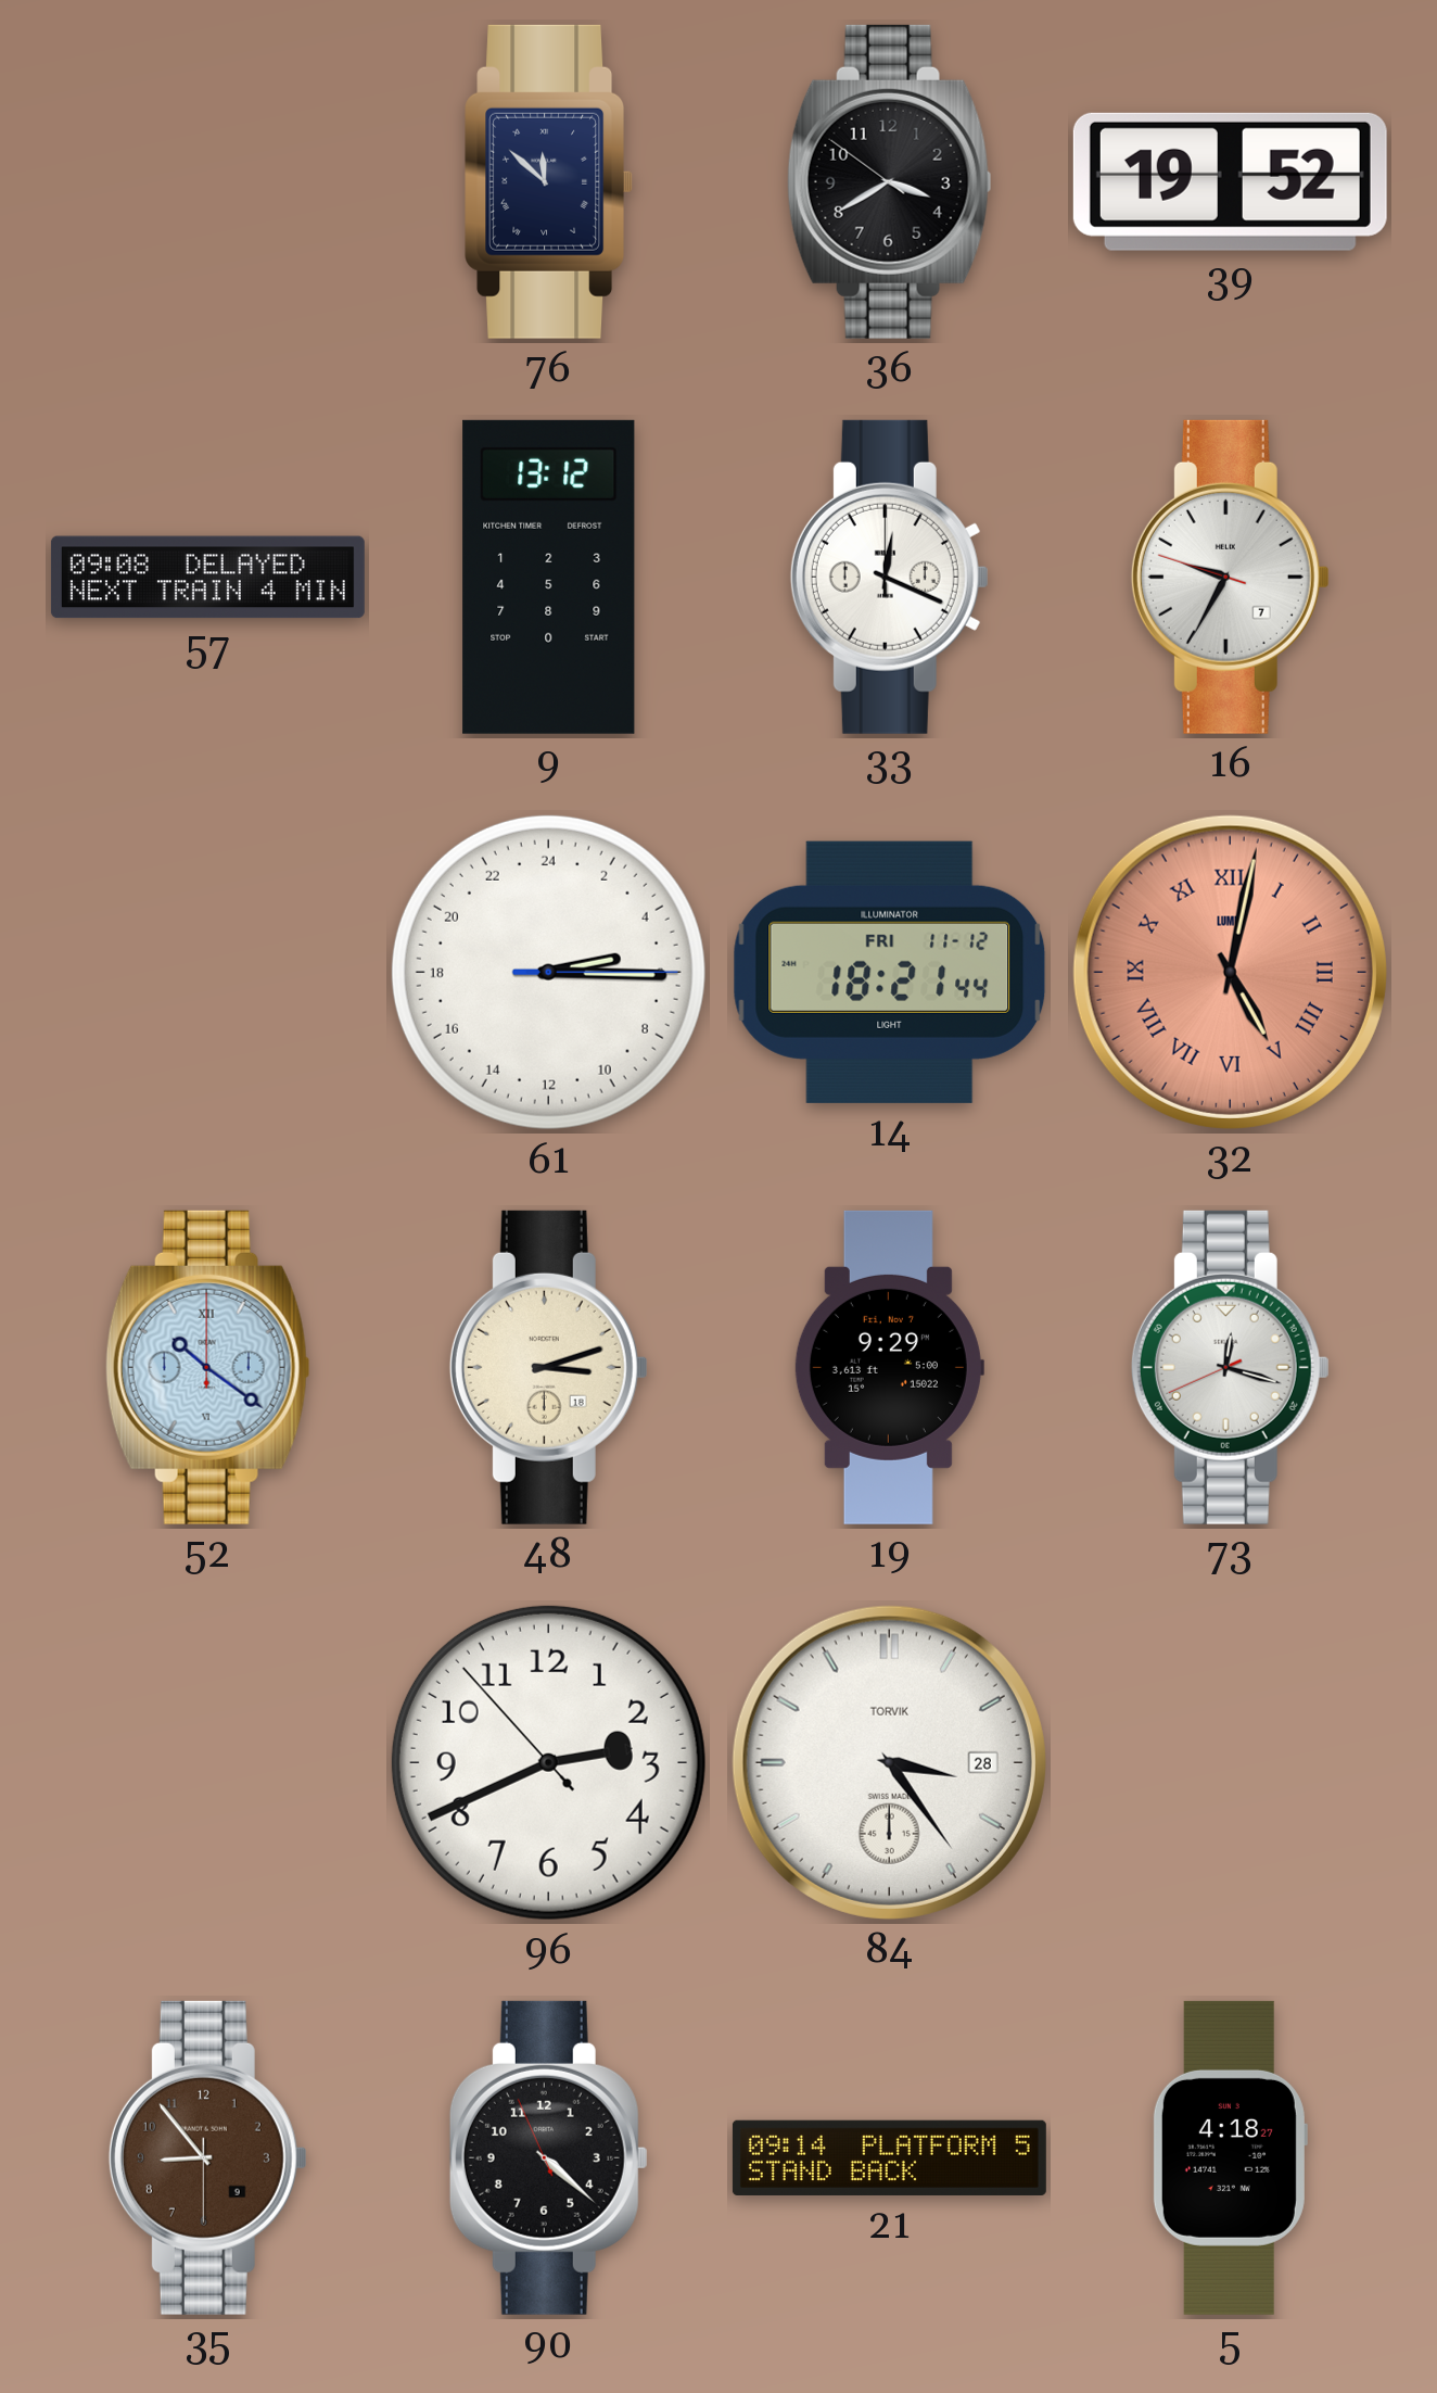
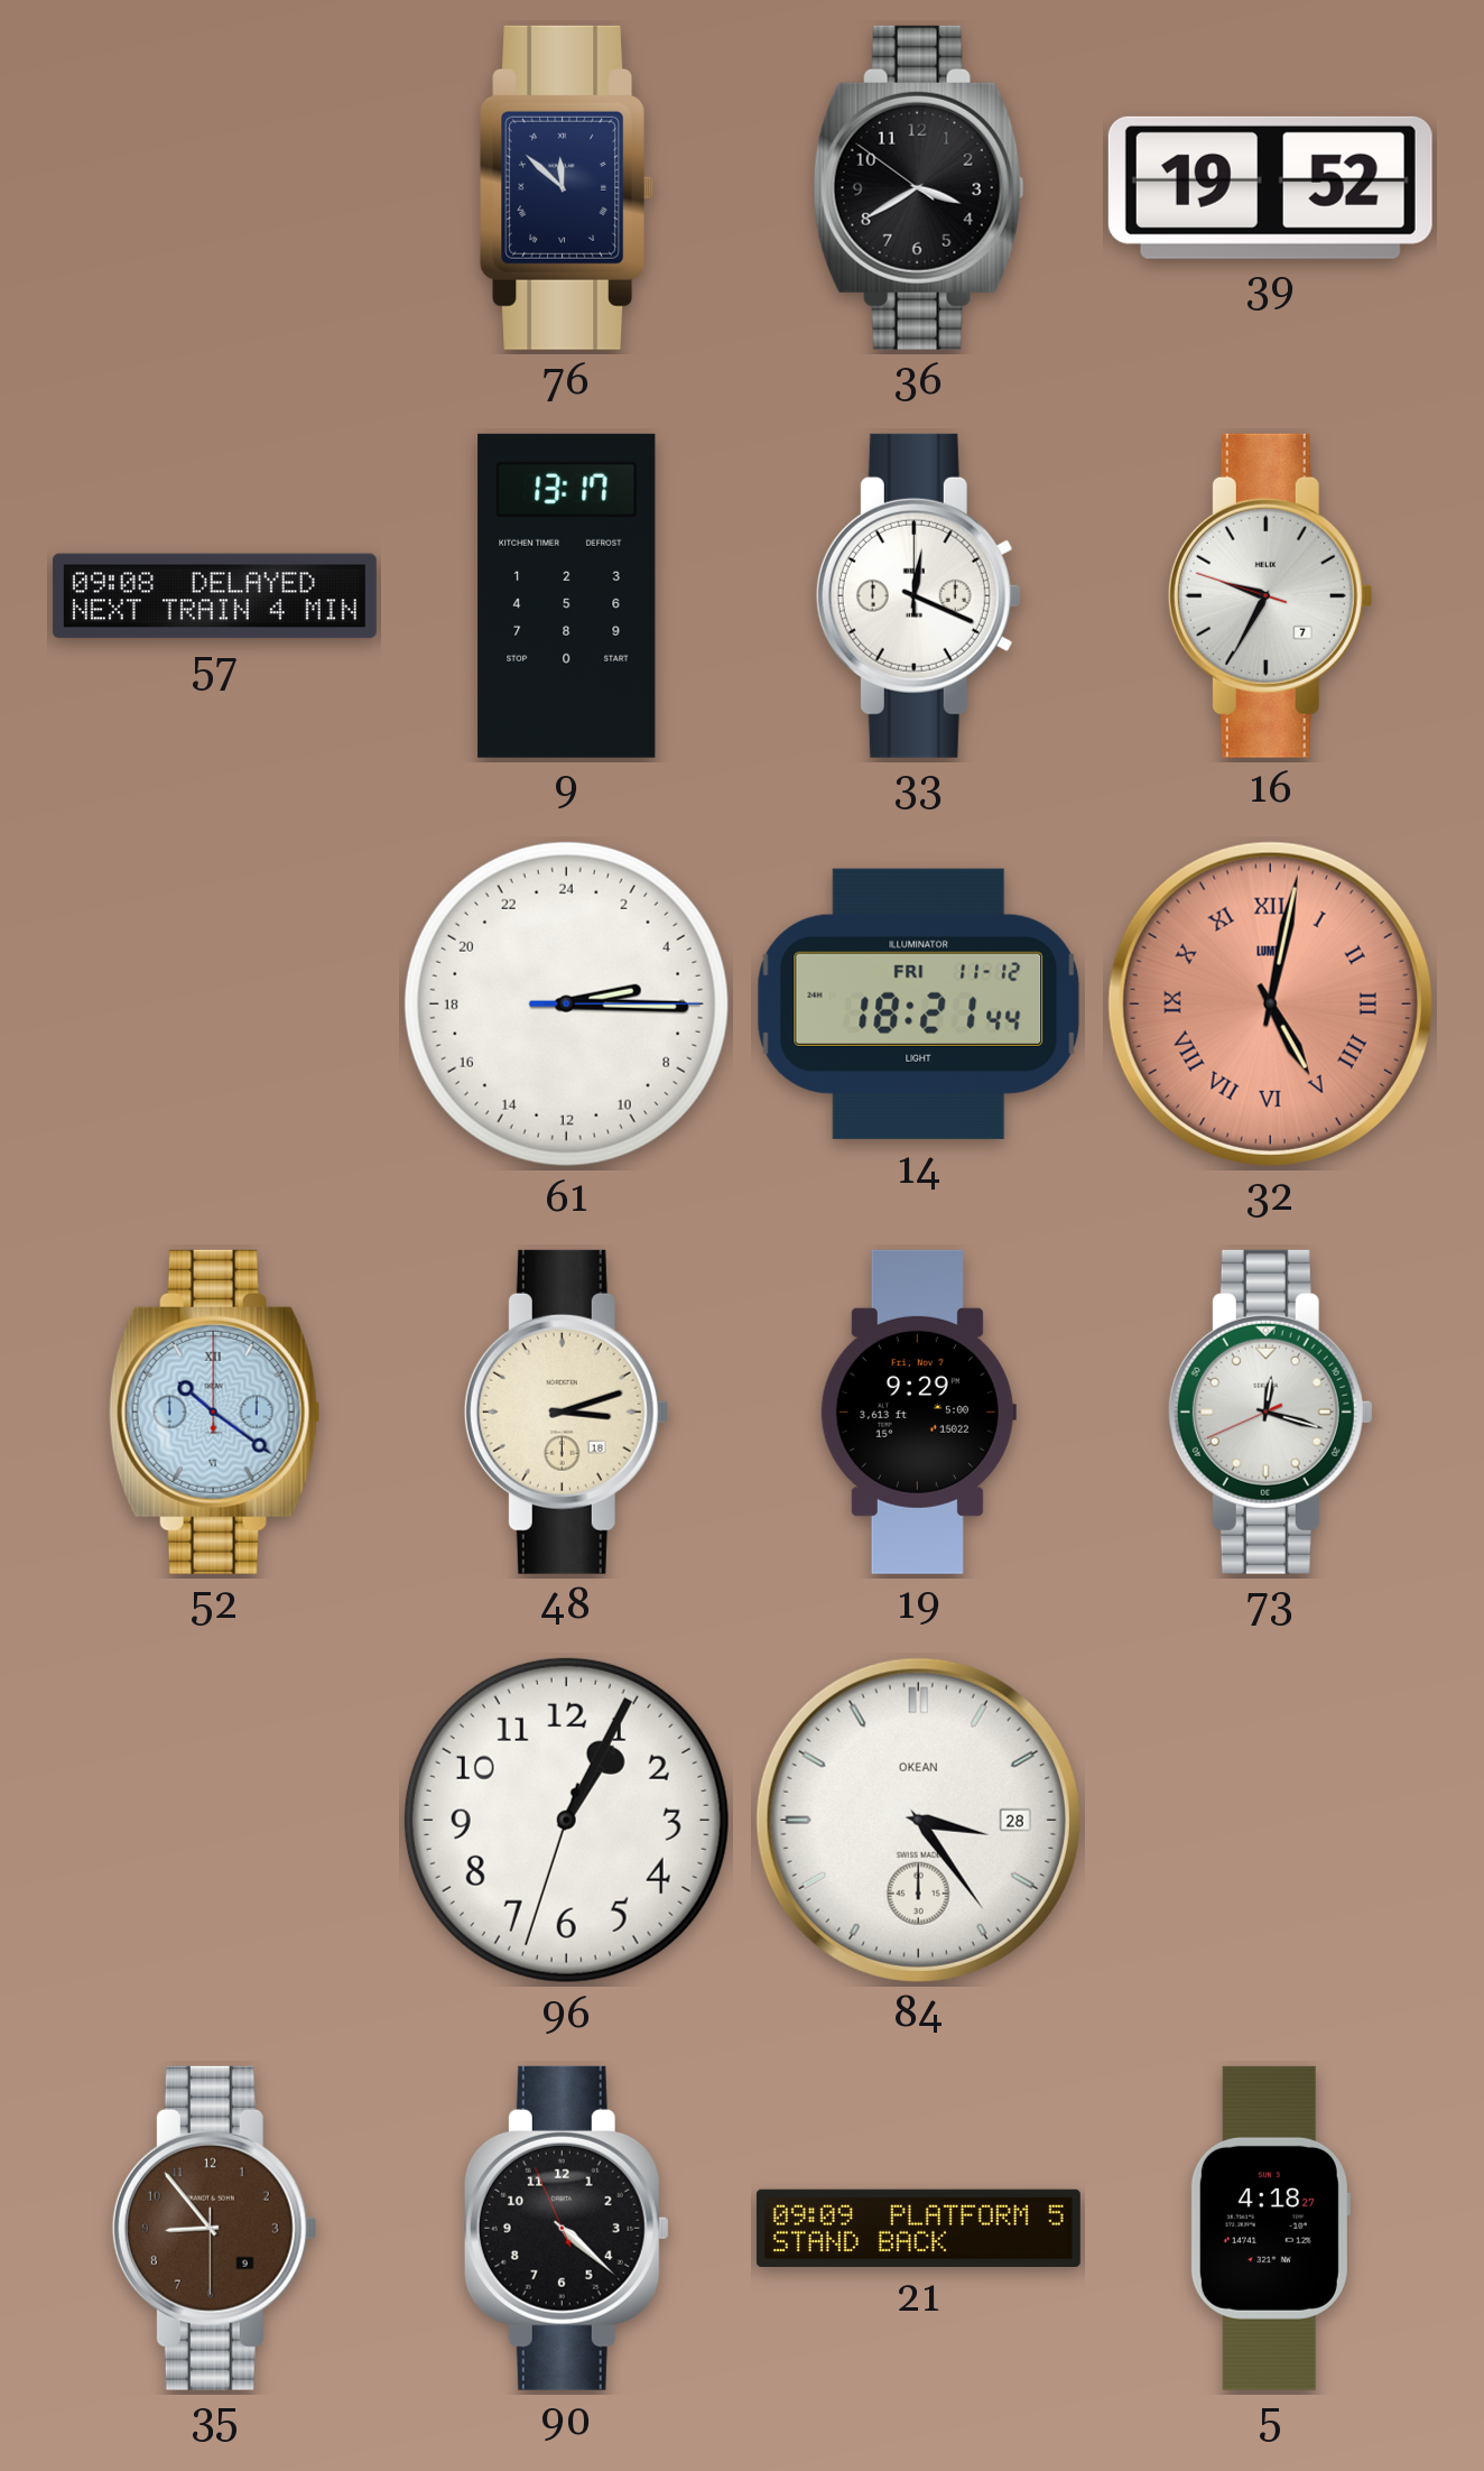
9: 13:12 -> 13:17
96: 2:40 -> 1:04
84 brand: TORVIK -> OKEAN
21: 09:14 -> 09:09
